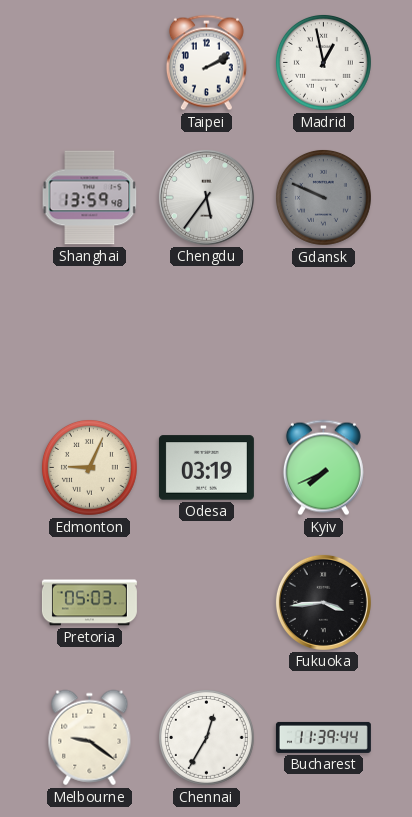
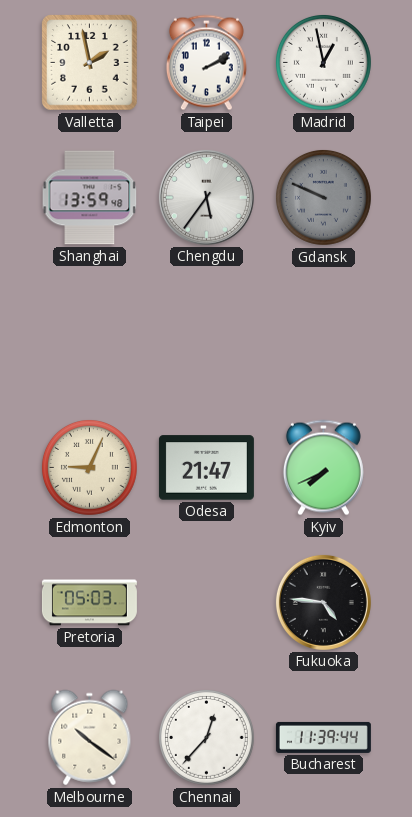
Valletta: none -> 1:58
Odesa: 03:19 -> 21:47
Fukuoka: 3:44 -> 4:46
Melbourne: 9:21 -> 10:21
Chennai: 12:35 -> 12:37
